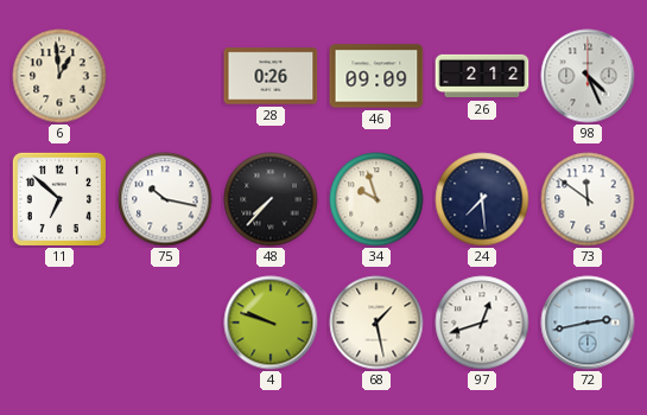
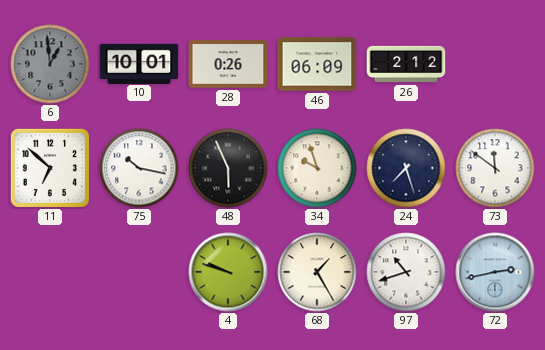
6 dial: cream -> grey
10: none -> 10:01
46: 09:09 -> 06:09
98: 4:26 -> none
48: 7:37 -> 5:56
24: 7:29 -> 7:27
68: 1:28 -> 1:25
97: 12:42 -> 10:42
